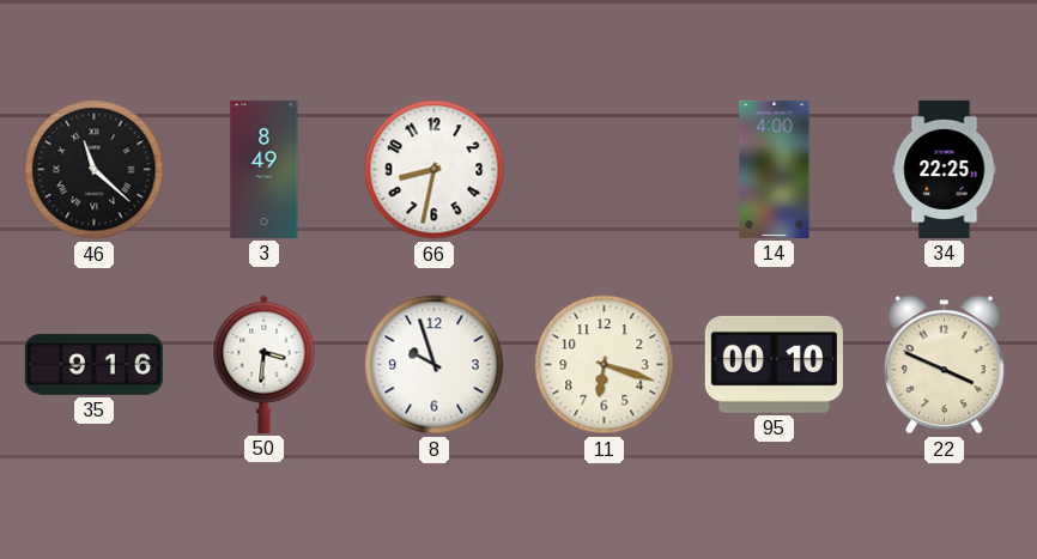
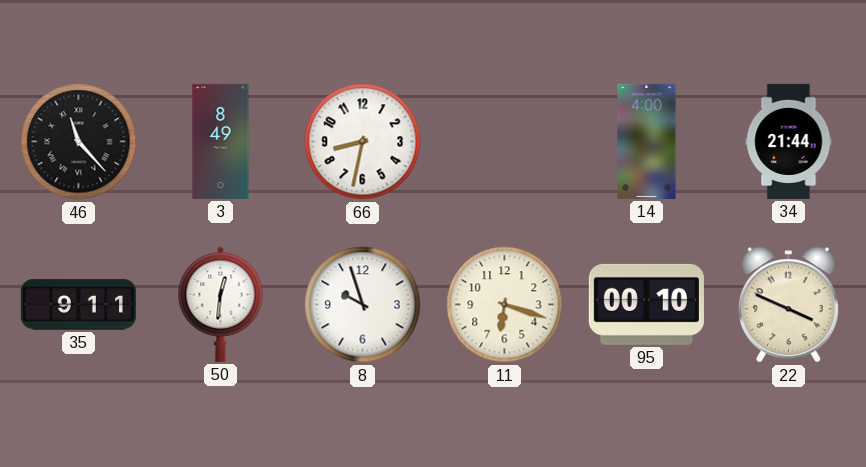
46: 11:22 -> 11:23
34: 22:25 -> 21:44
35: 9:16 -> 9:11
50: 3:31 -> 12:31
